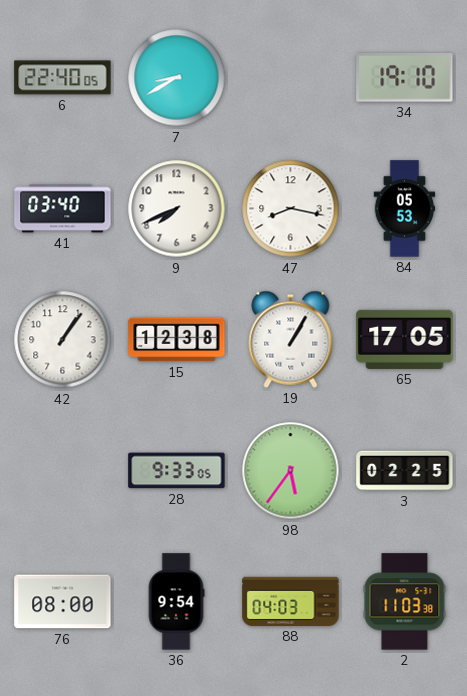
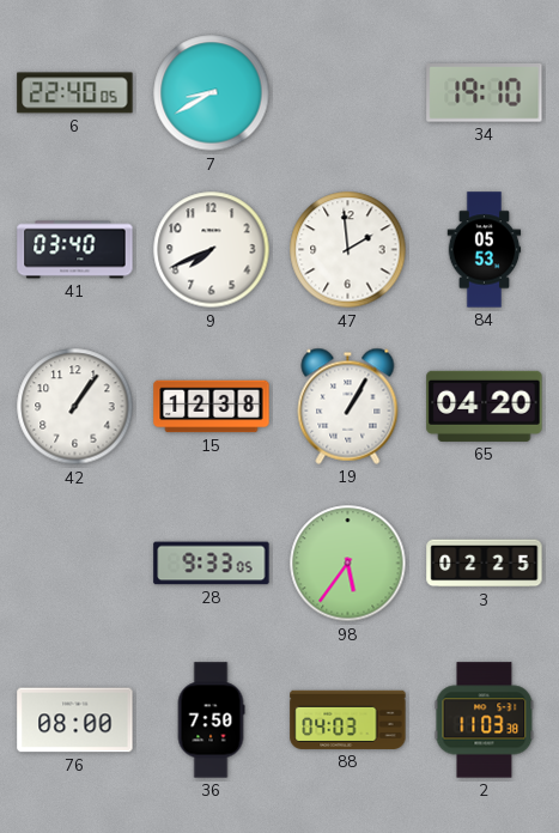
47: 8:17 -> 1:59
65: 17:05 -> 04:20
36: 9:54 -> 7:50
